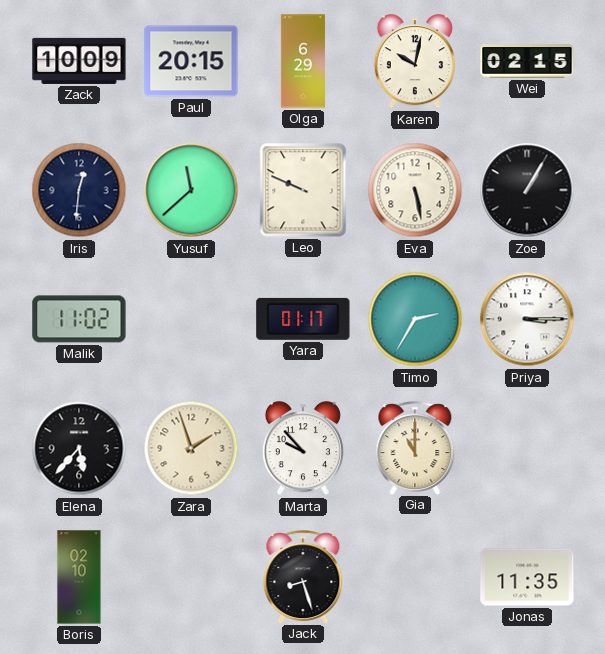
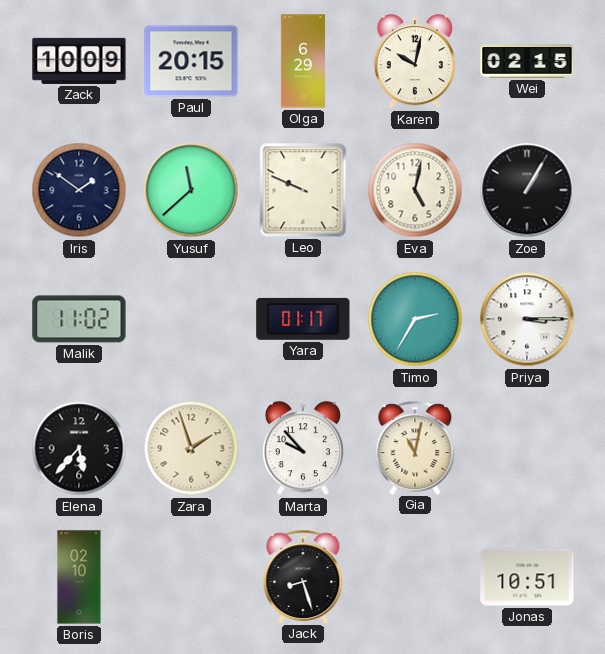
Iris: 12:31 -> 1:51
Eva: 5:28 -> 5:02
Gia: 11:00 -> 11:02
Jonas: 11:35 -> 10:51
